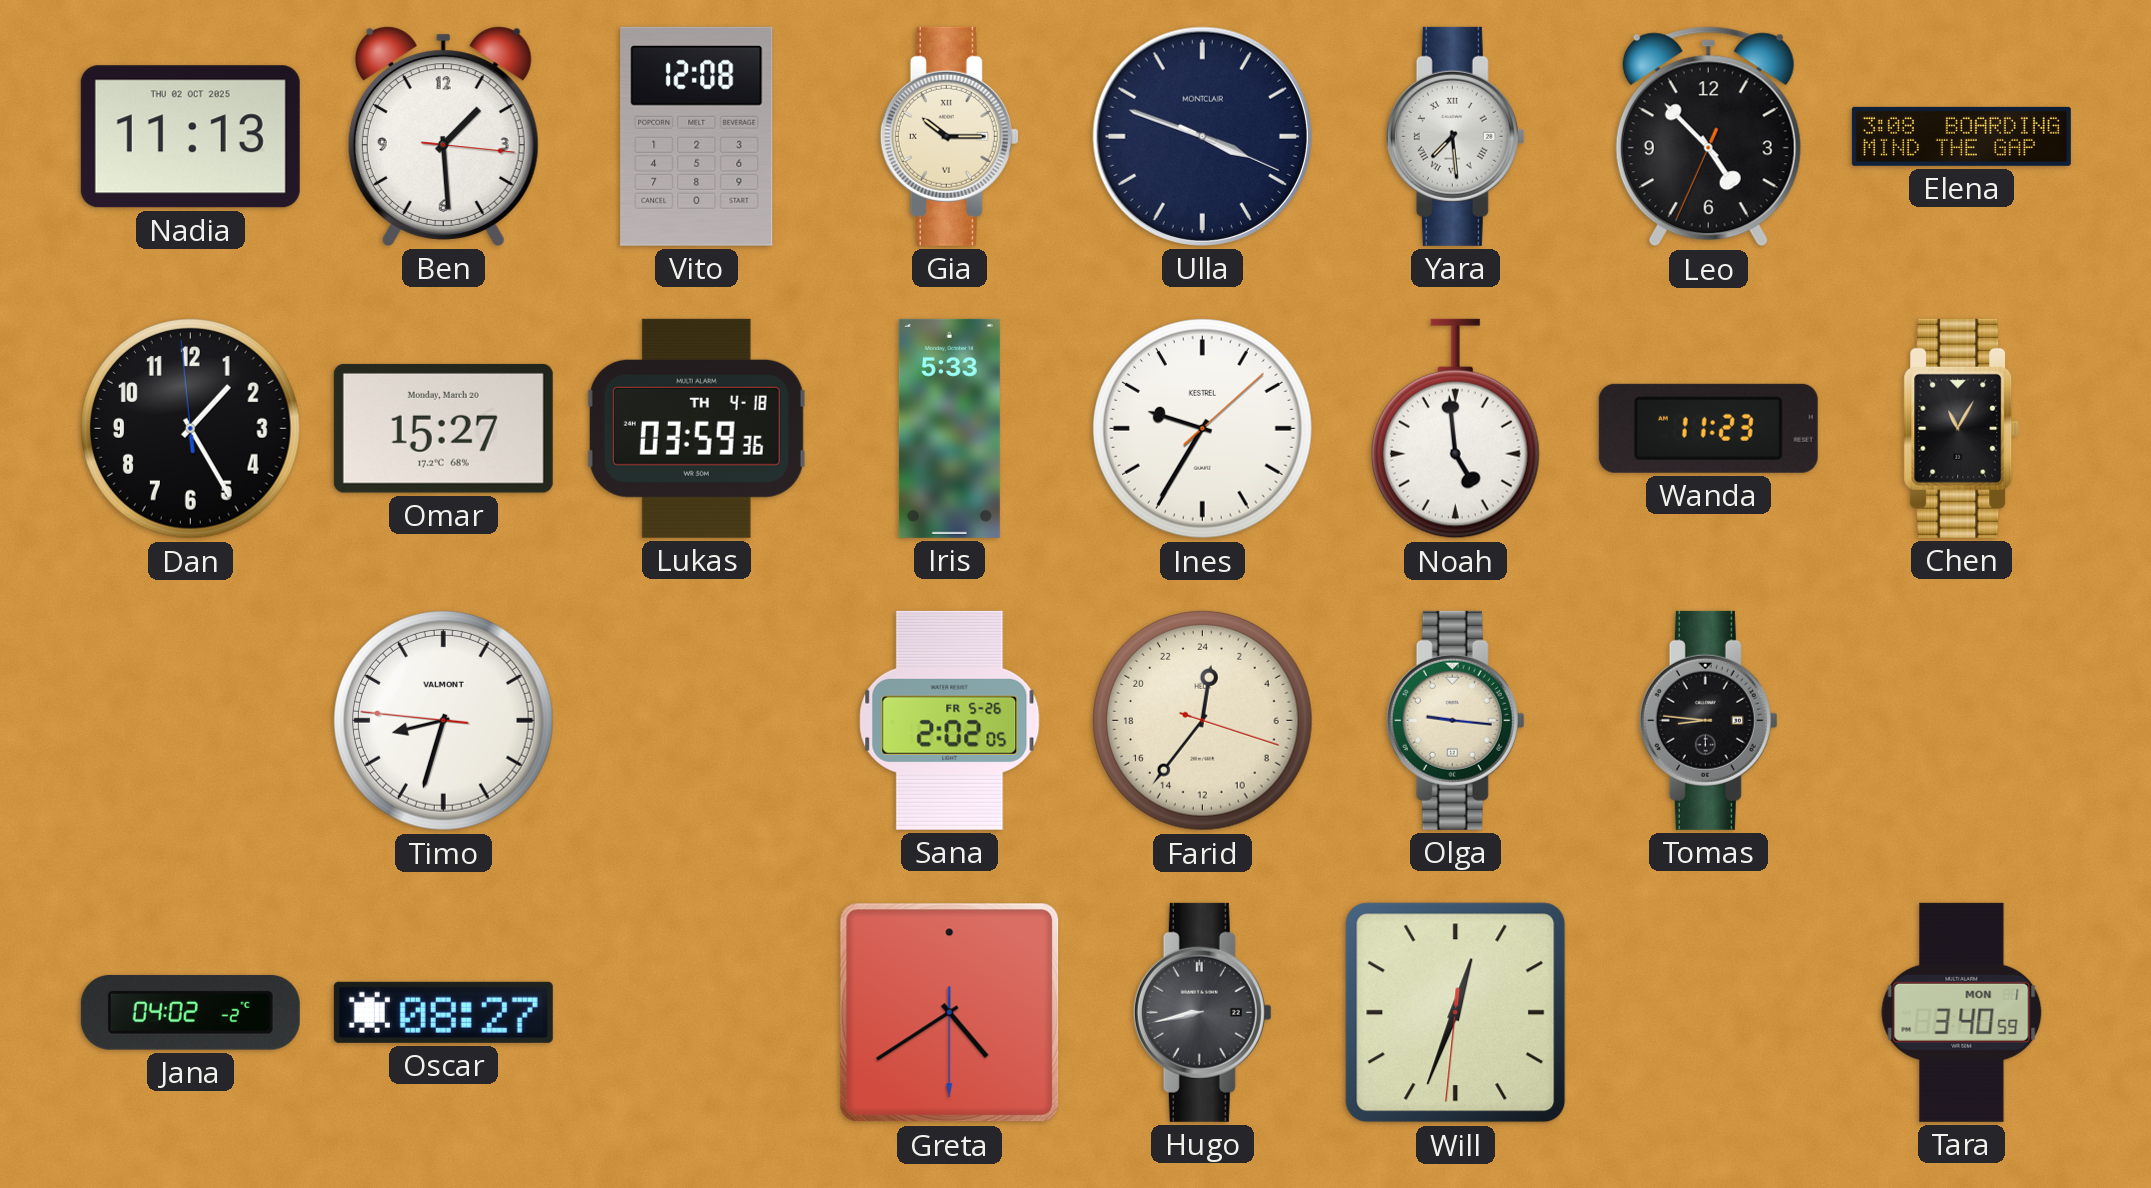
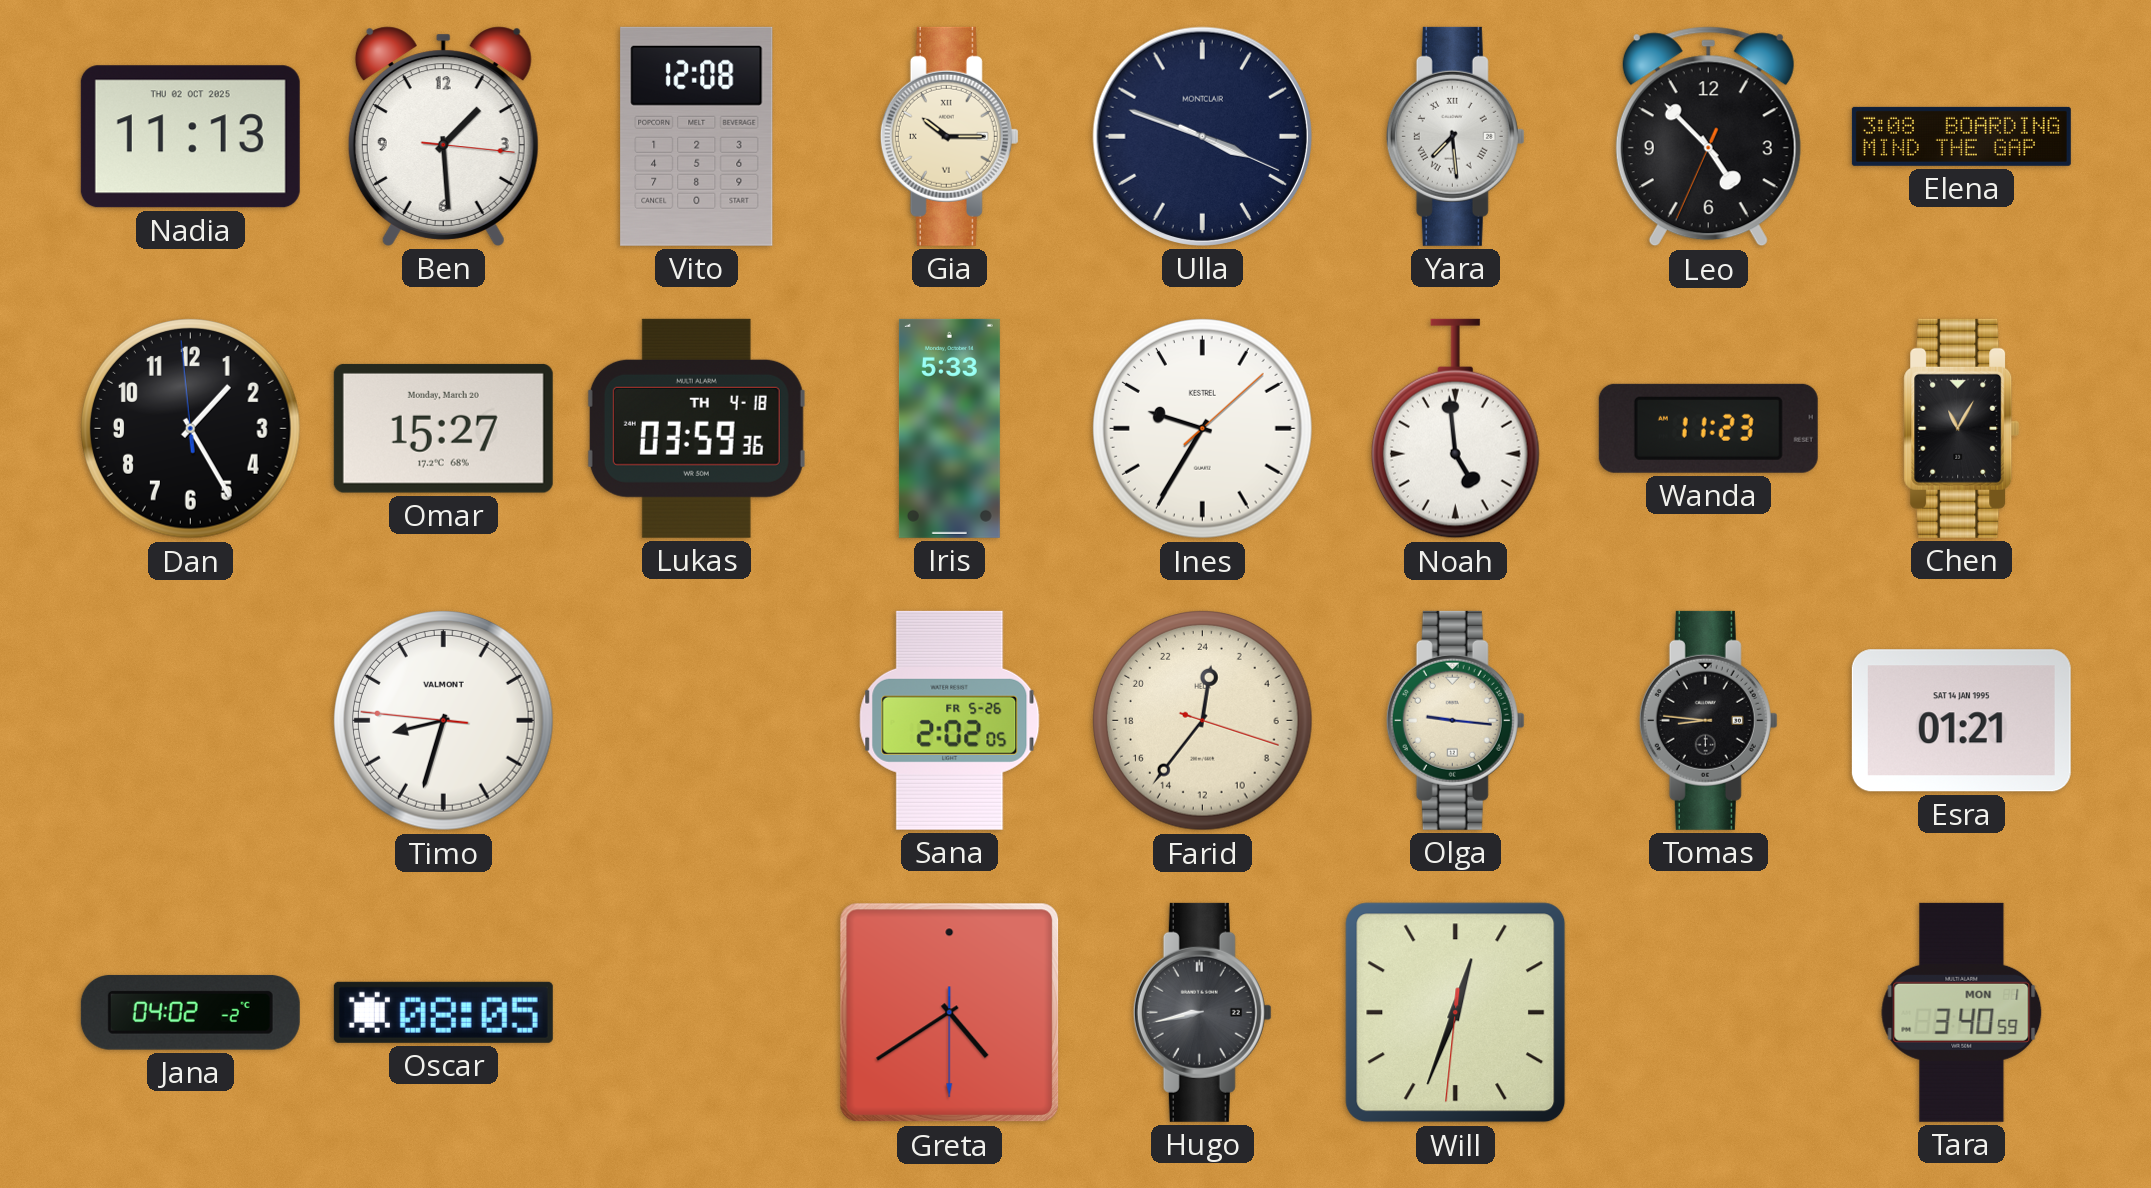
Esra: none -> 01:21
Oscar: 08:27 -> 08:05
